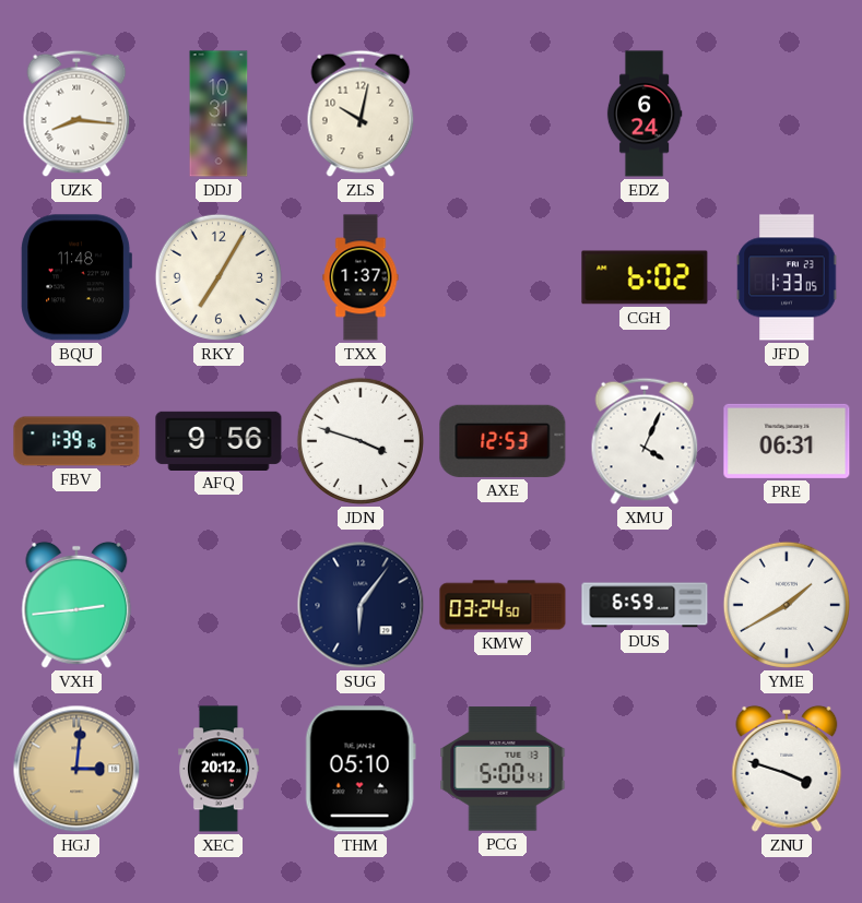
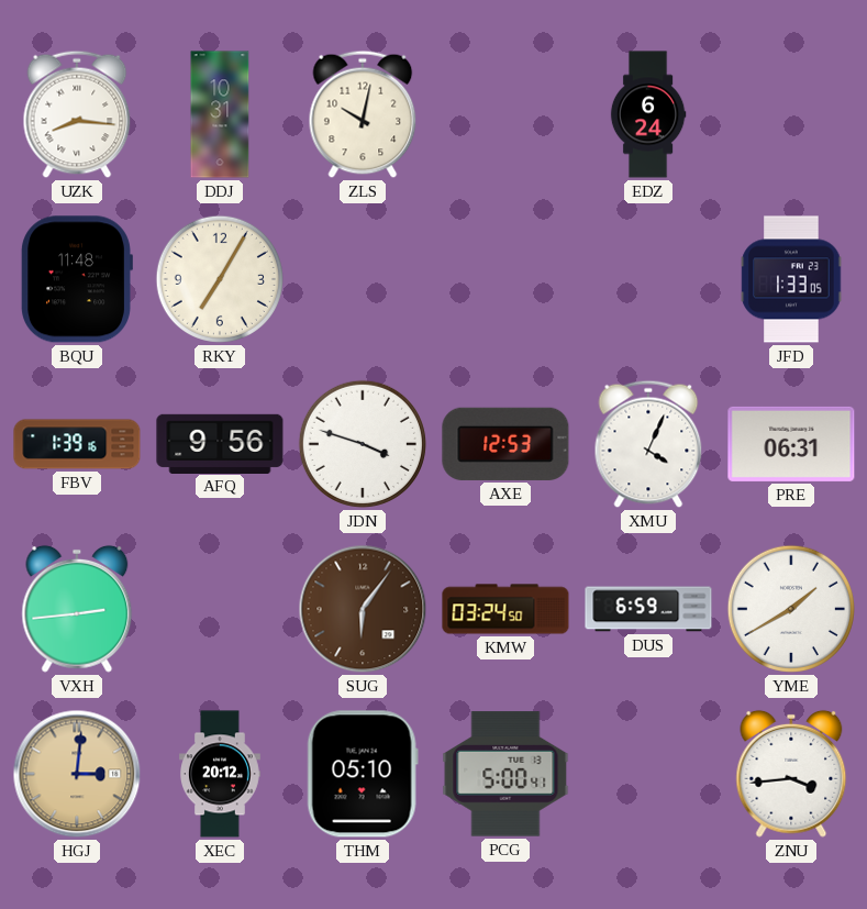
TXX: 1:37 -> none
CGH: 6:02 -> none
SUG dial: navy -> brown
ZNU: 3:48 -> 3:44
